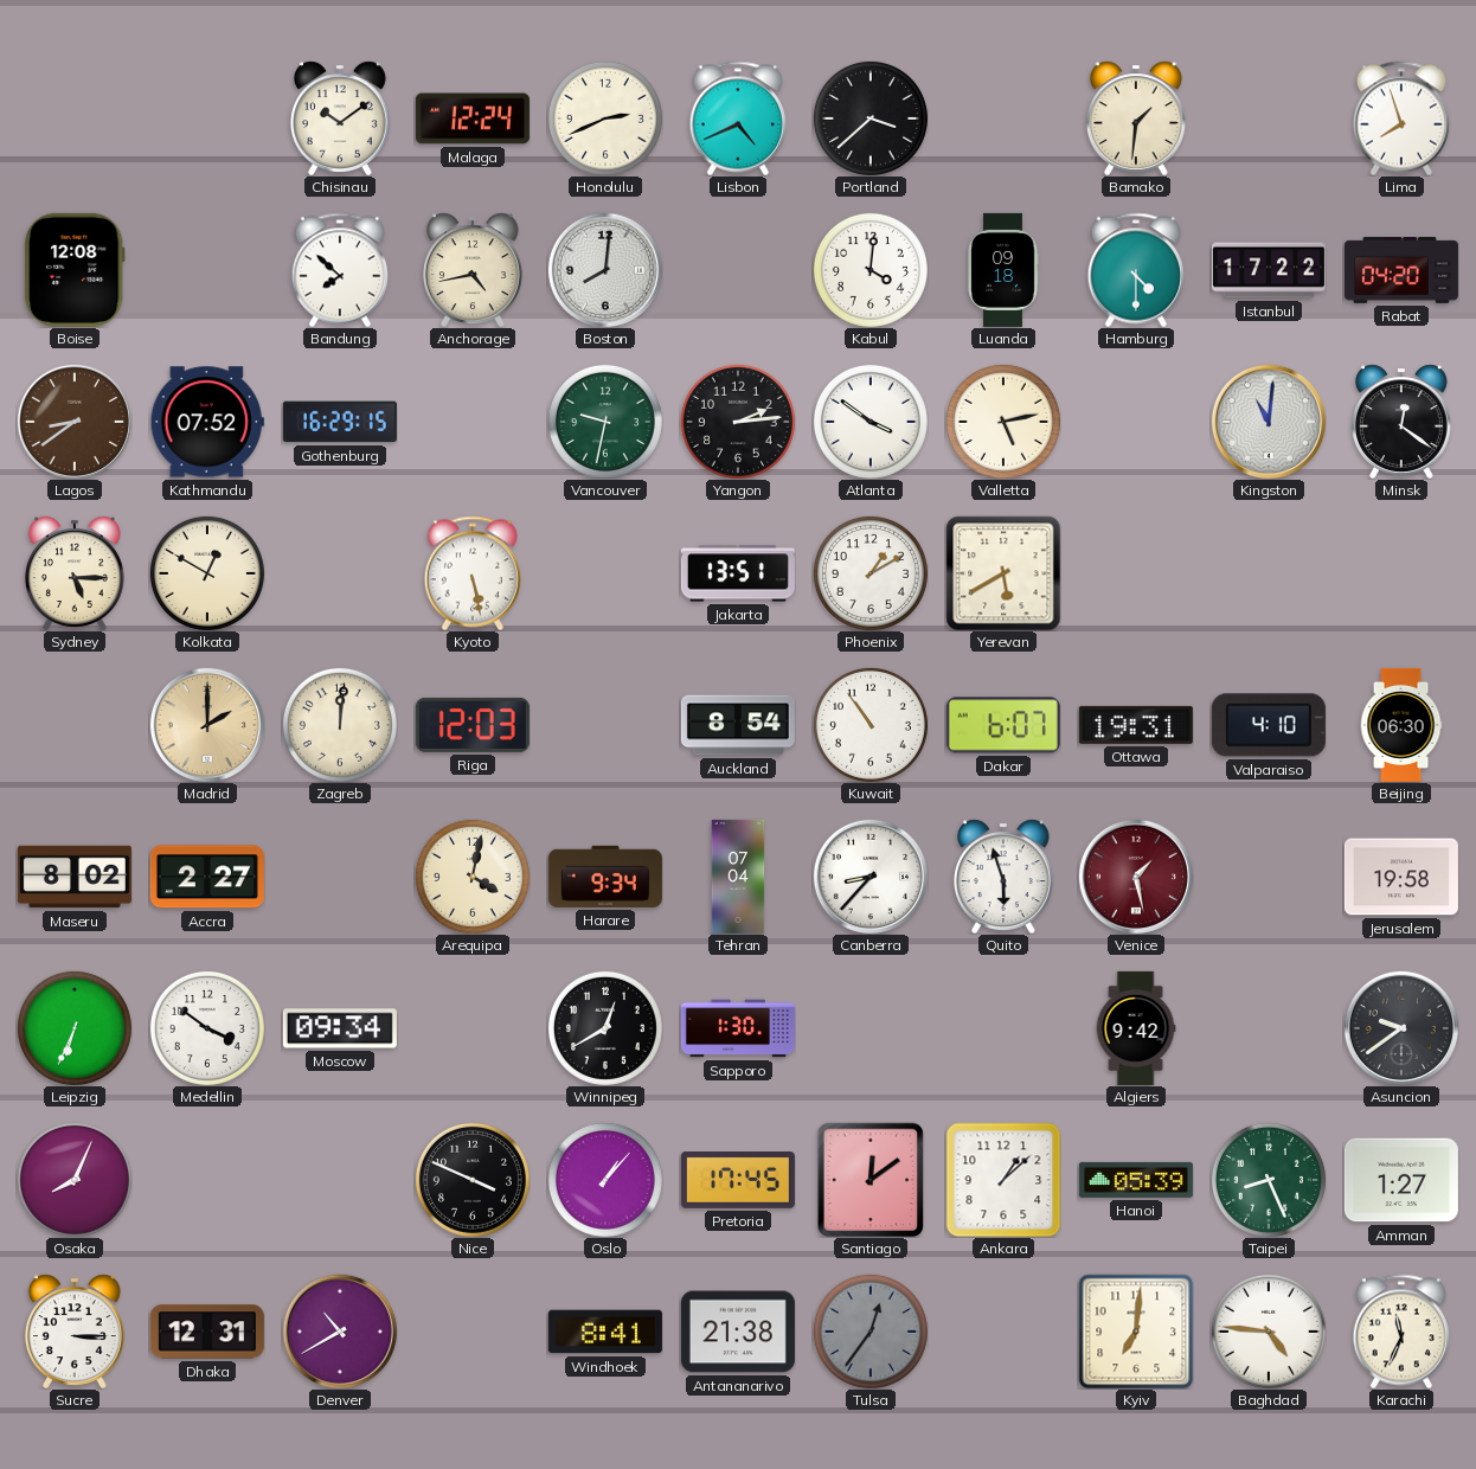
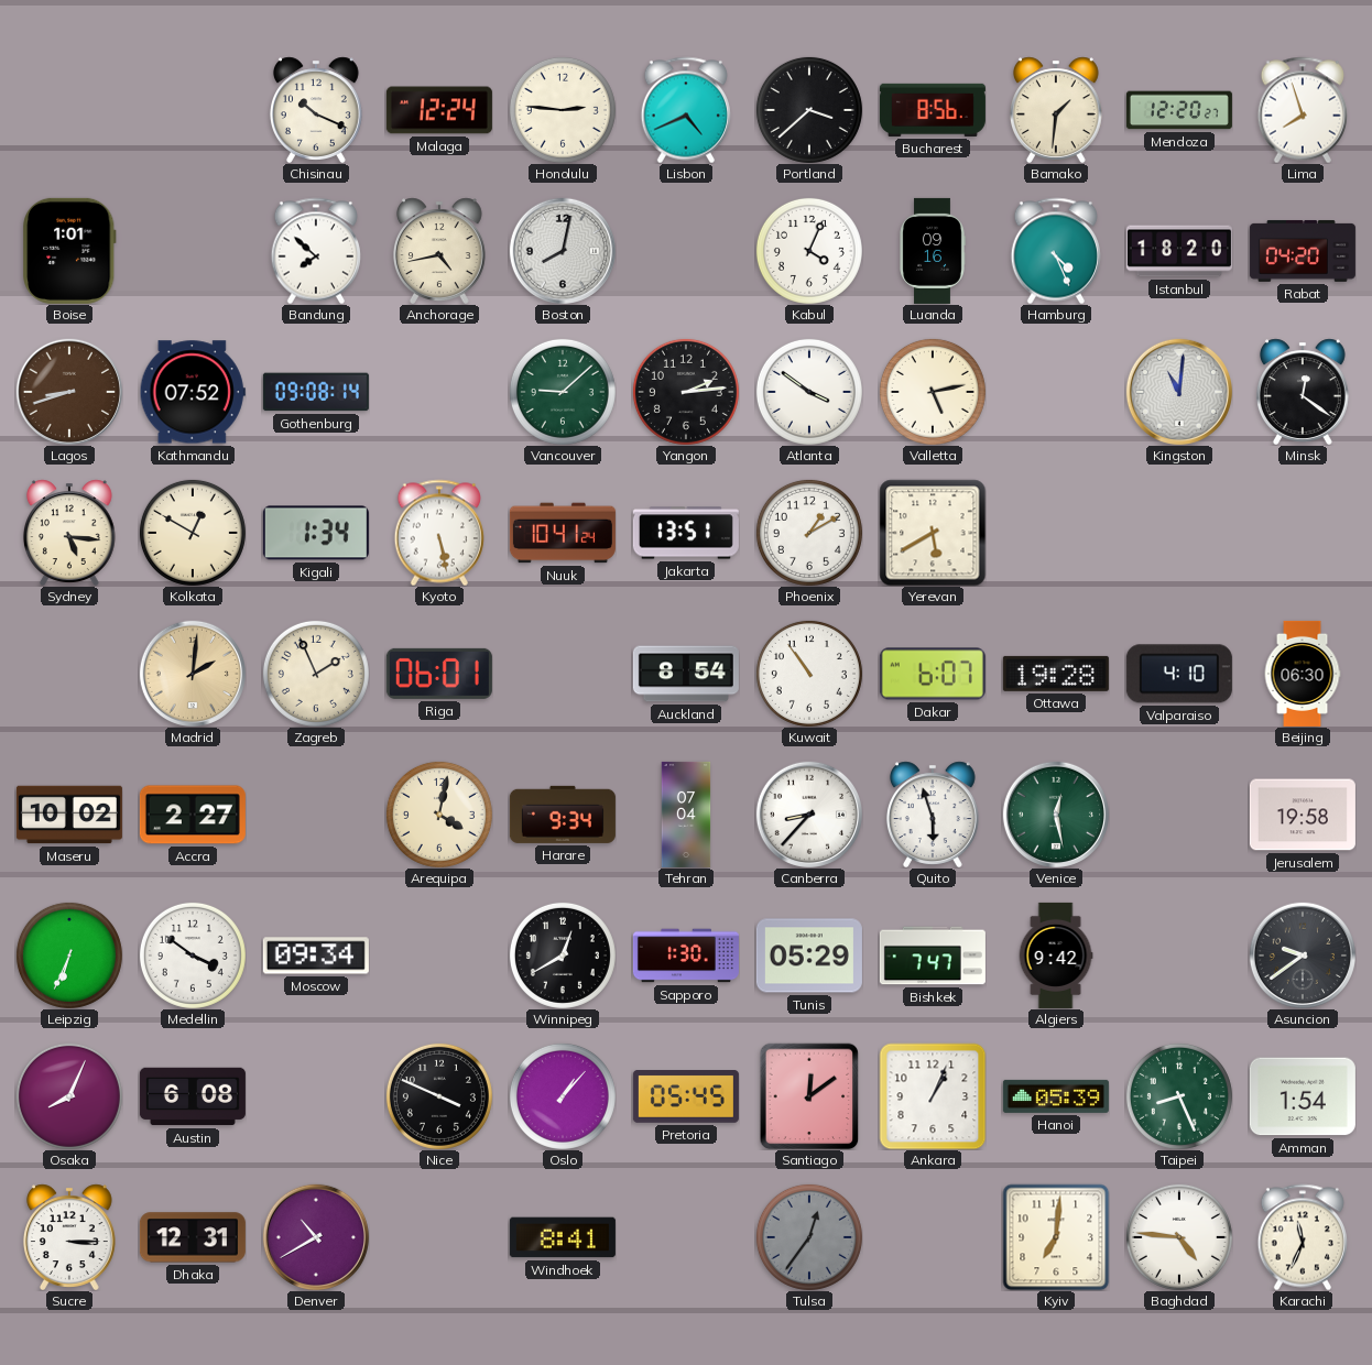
Chisinau: 10:09 -> 10:19
Honolulu: 2:41 -> 2:46
Bucharest: none -> 8:56
Mendoza: none -> 12:20
Boise: 12:08 -> 1:01
Boston: 8:01 -> 8:02
Kabul: 4:01 -> 4:04
Luanda: 09:18 -> 09:16
Hamburg: 4:30 -> 4:26
Istanbul: 17:22 -> 18:20
Lagos: 8:39 -> 8:42
Gothenburg: 16:29 -> 09:08
Vancouver: 9:32 -> 9:08
Sydney: 5:15 -> 5:16
Kigali: none -> 1:34
Nuuk: none -> 10:41
Madrid: 2:00 -> 2:01
Zagreb: 12:01 -> 1:56
Riga: 12:03 -> 06:01
Ottawa: 19:31 -> 19:28
Maseru: 8:02 -> 10:02
Venice: 1:28 -> 12:28
Venice dial: burgundy -> green
Tunis: none -> 05:29
Bishkek: none -> 7:47
Austin: none -> 6:08
Pretoria: 17:45 -> 05:45
Ankara: 1:08 -> 1:04
Amman: 1:27 -> 1:54
Antananarivo: 21:38 -> none
